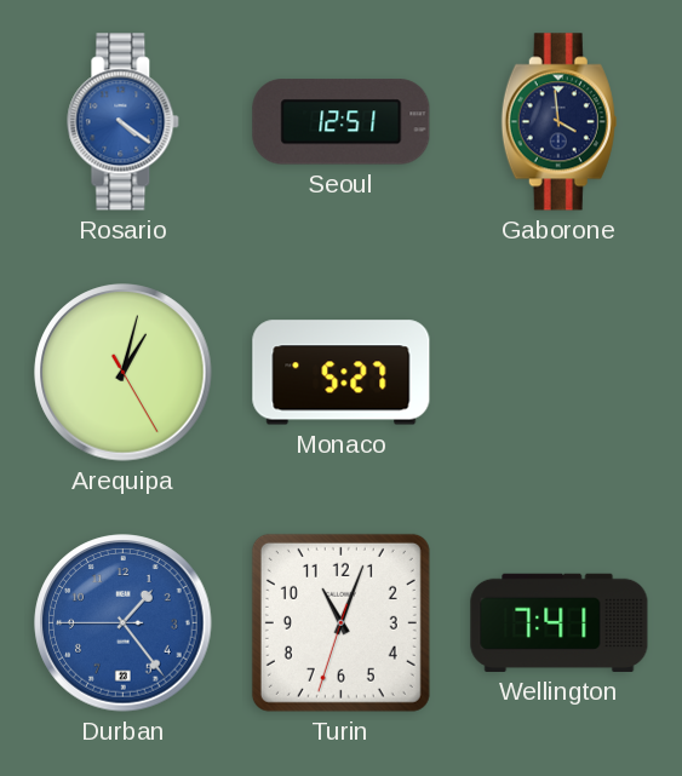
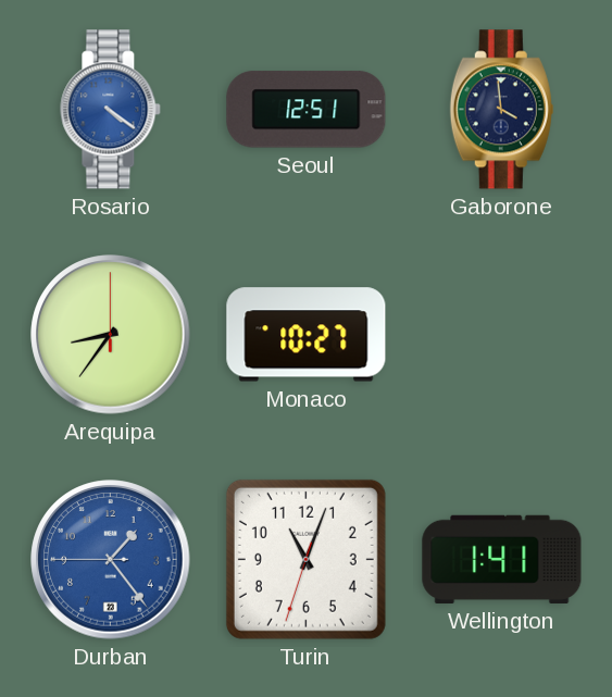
Arequipa: 1:02 -> 8:36
Monaco: 5:27 -> 10:27
Wellington: 7:41 -> 1:41
